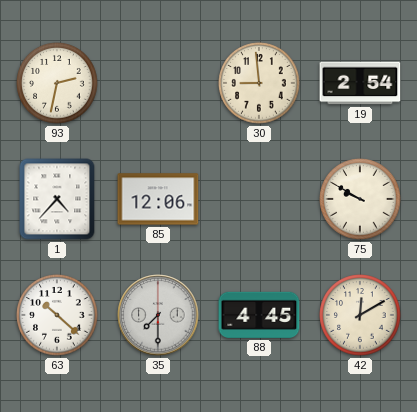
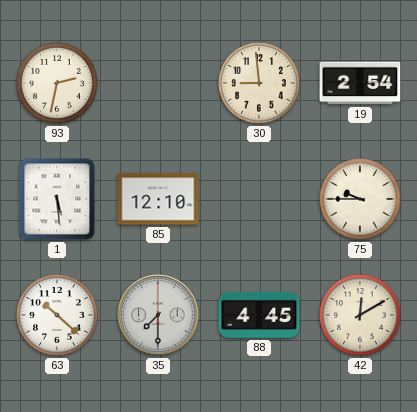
1: 4:37 -> 5:29
85: 12:06 -> 12:10
75: 9:50 -> 9:45
